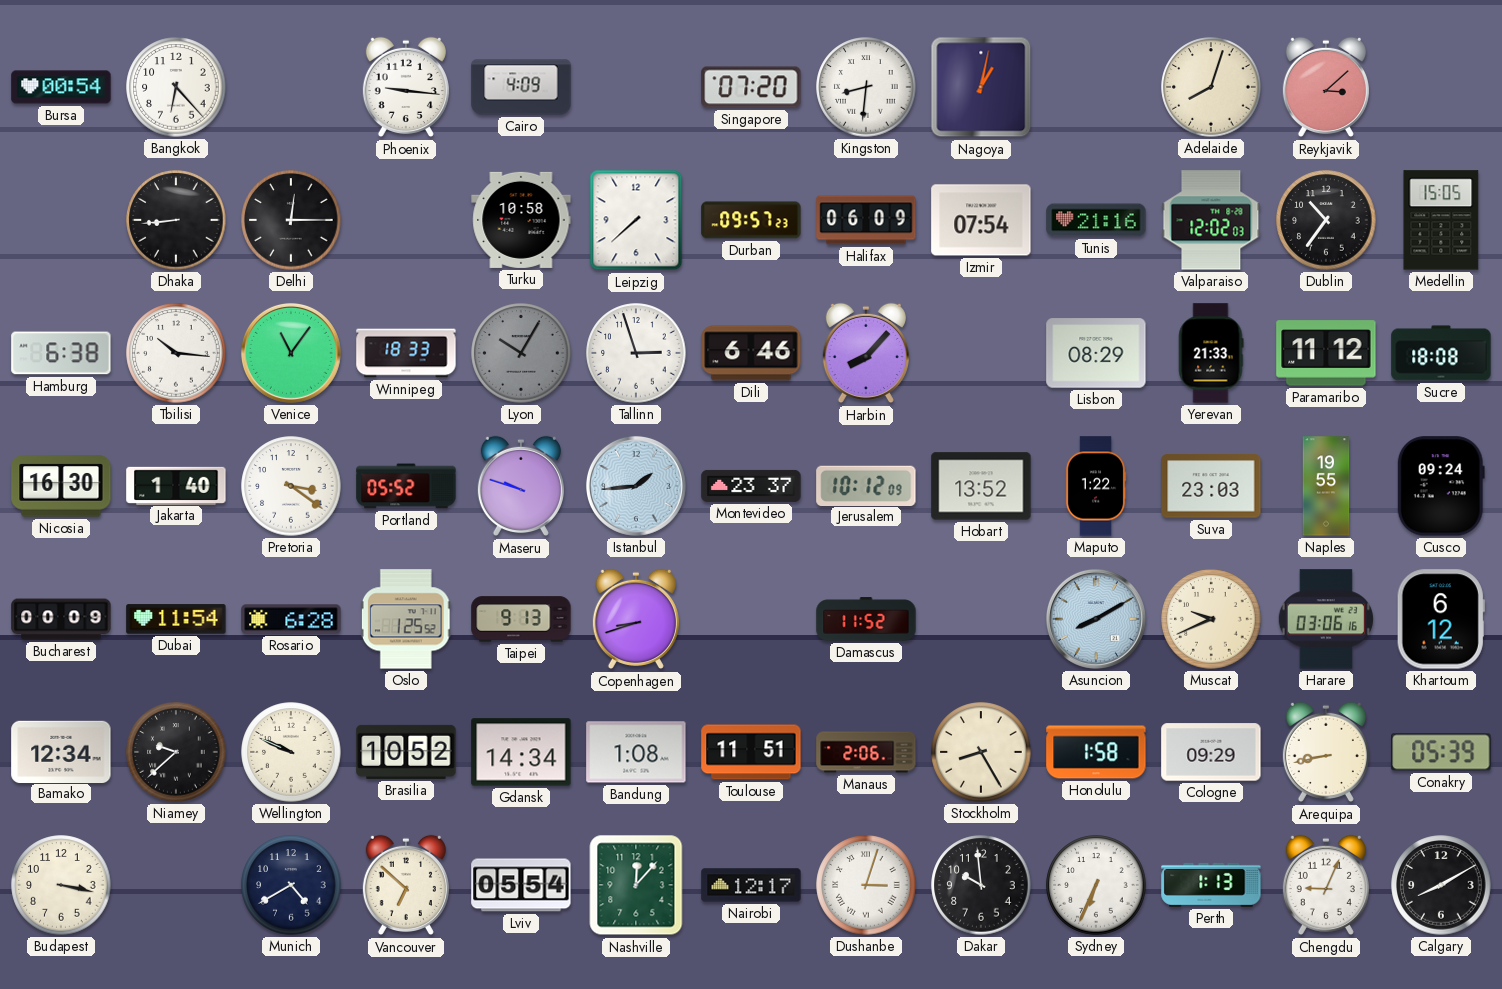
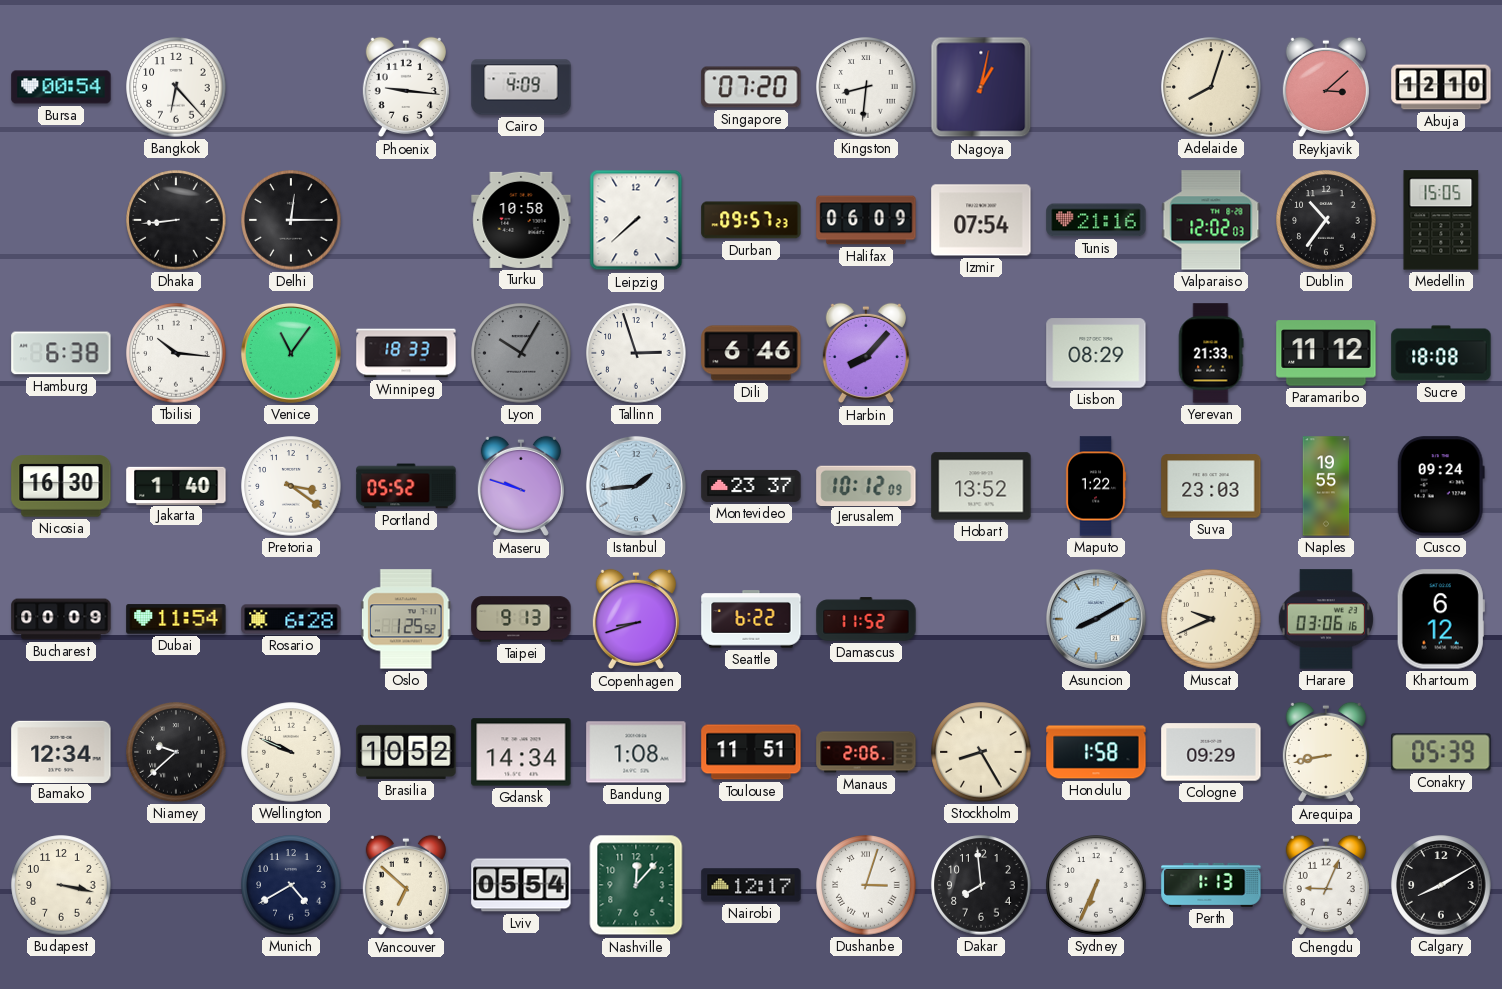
Abuja: none -> 12:10
Seattle: none -> 6:22
Dakar: 9:59 -> 7:59
